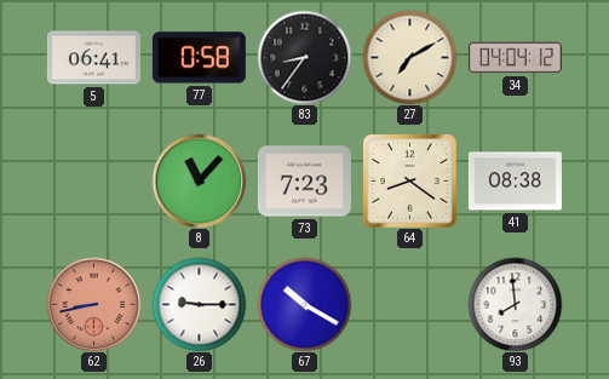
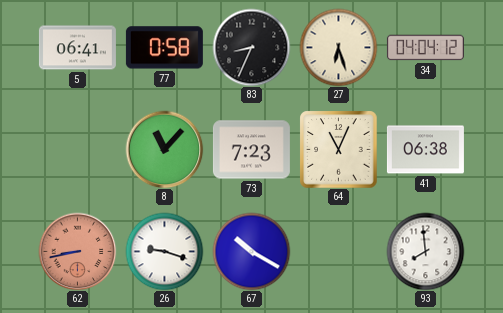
83: 8:36 -> 8:34
27: 7:10 -> 6:27
64: 8:21 -> 11:04
41: 08:38 -> 06:38
26: 9:15 -> 9:18
